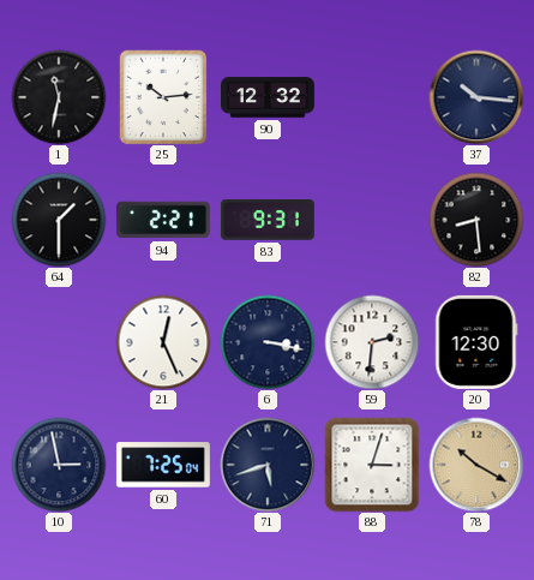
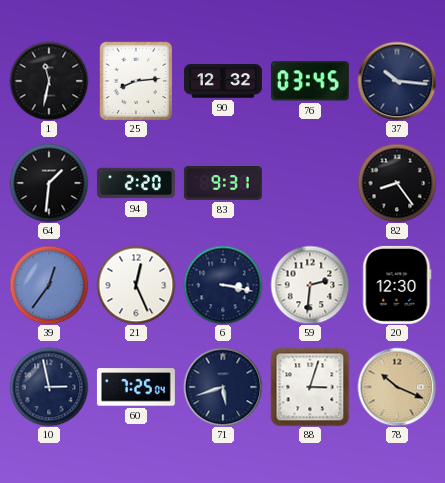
25: 10:14 -> 8:14
76: none -> 03:45
64: 1:30 -> 1:31
94: 2:21 -> 2:20
82: 8:29 -> 8:24
39: none -> 12:36
78: 10:20 -> 10:19
